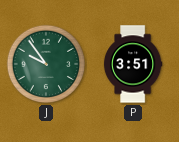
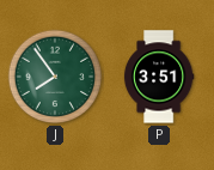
J: 9:54 -> 7:54
